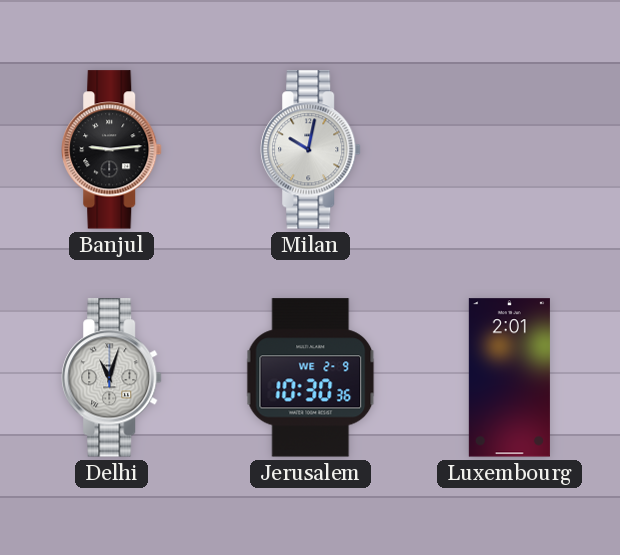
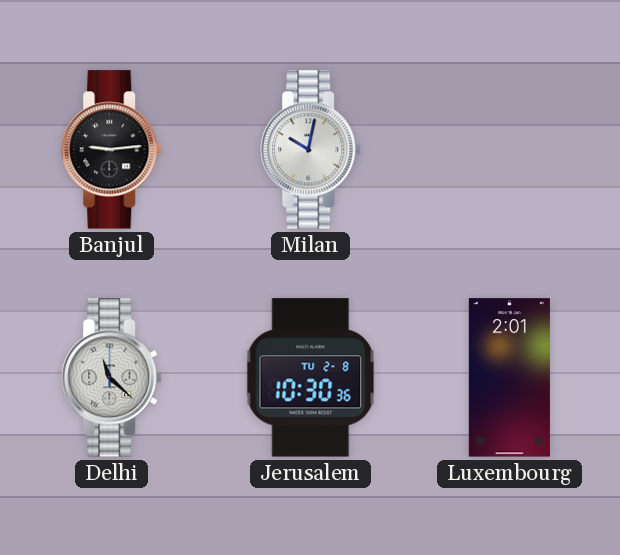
Delhi: 11:03 -> 11:22
Jerusalem date: WE 2-9 -> TU 2-8
